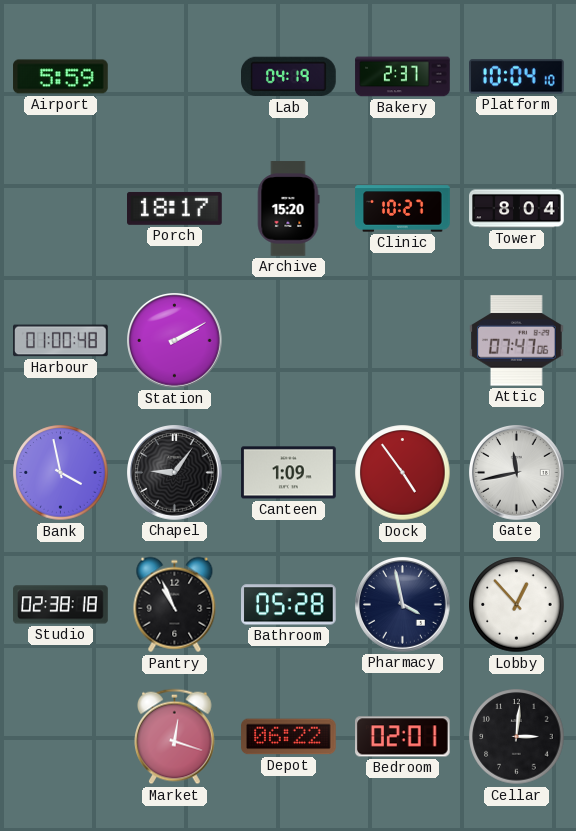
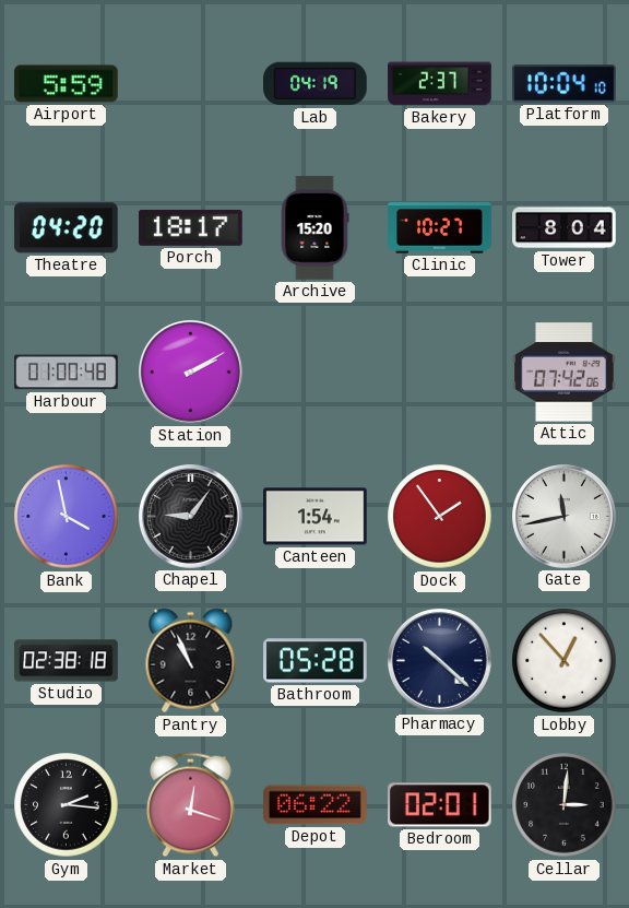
Theatre: none -> 04:20
Attic: 07:47 -> 07:42
Canteen: 1:09 -> 1:54
Dock: 4:54 -> 1:54
Pharmacy: 3:58 -> 10:22
Gym: none -> 2:16
